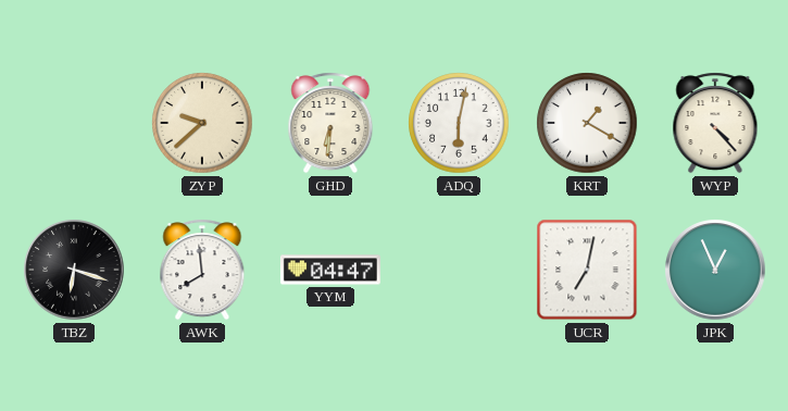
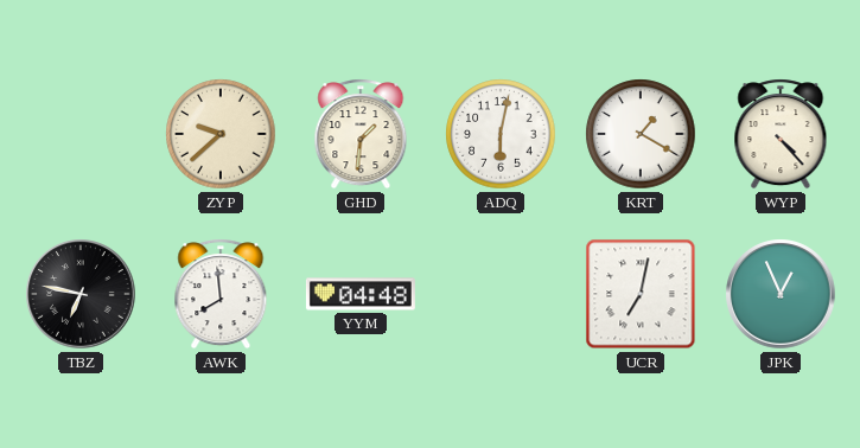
GHD: 6:31 -> 1:31
TBZ: 6:18 -> 6:47
YYM: 04:47 -> 04:48
